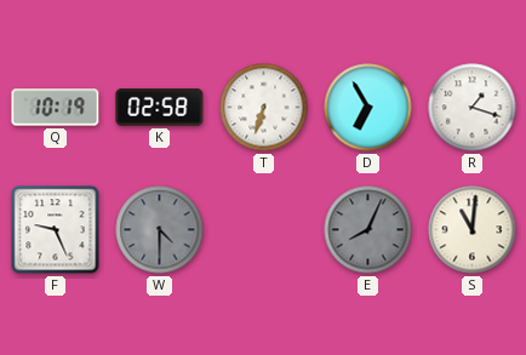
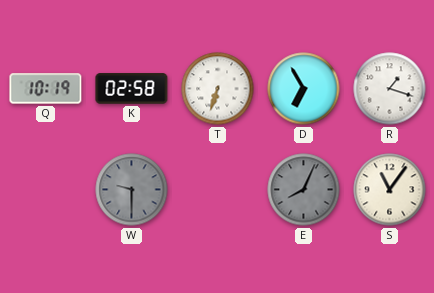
F: 9:26 -> none
W: 4:30 -> 9:30
S: 11:01 -> 11:06
